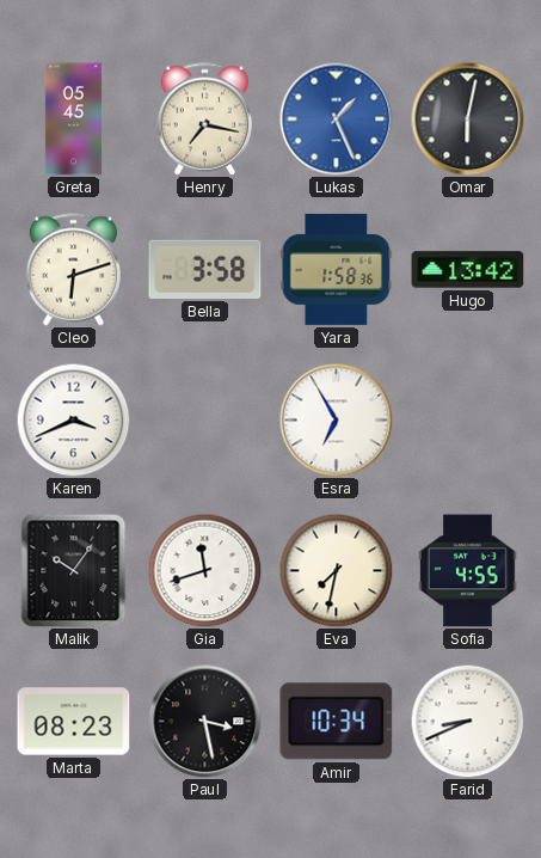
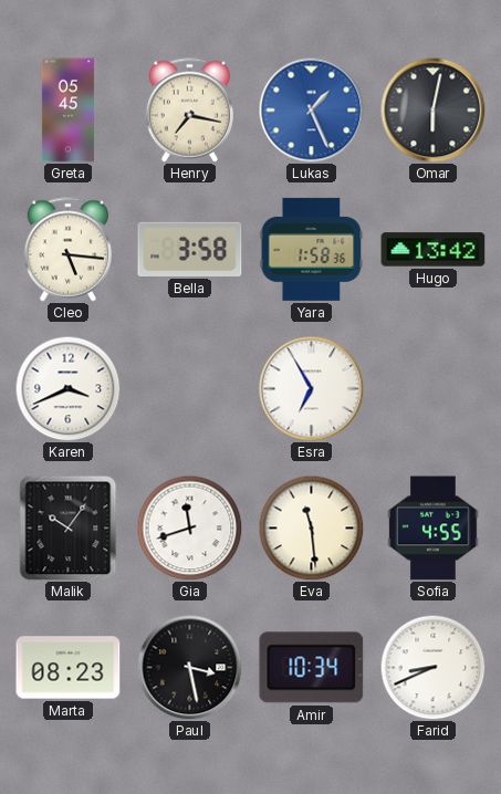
Cleo: 6:12 -> 5:16
Eva: 7:32 -> 11:29
